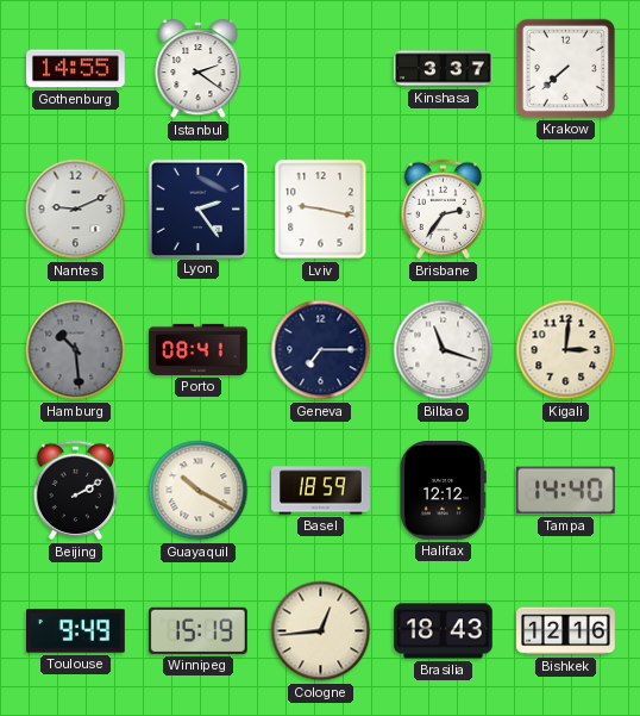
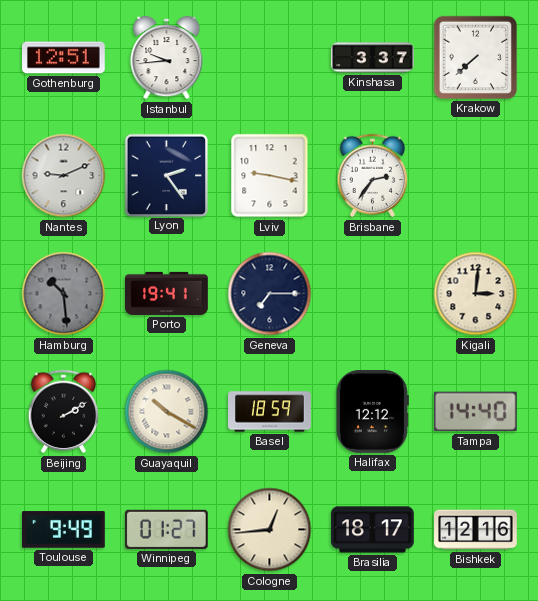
Gothenburg: 14:55 -> 12:51
Istanbul: 2:21 -> 9:44
Porto: 08:41 -> 19:41
Bilbao: 11:18 -> none
Winnipeg: 15:19 -> 01:27
Brasilia: 18:43 -> 18:17
